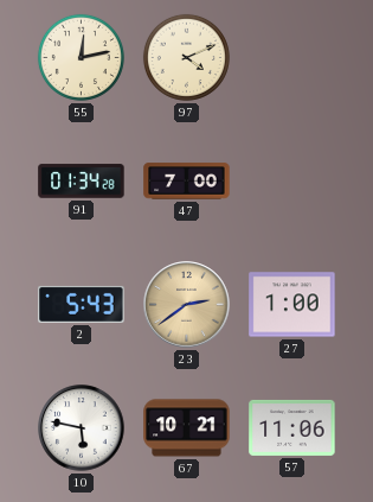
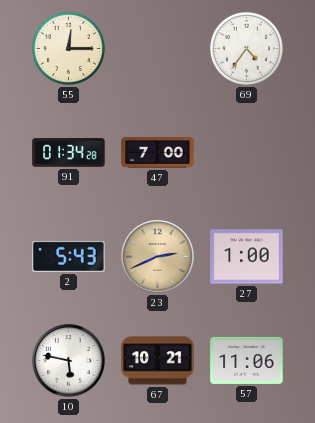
55: 12:13 -> 12:15
97: 4:11 -> none
69: none -> 4:36
23: 2:39 -> 2:41
